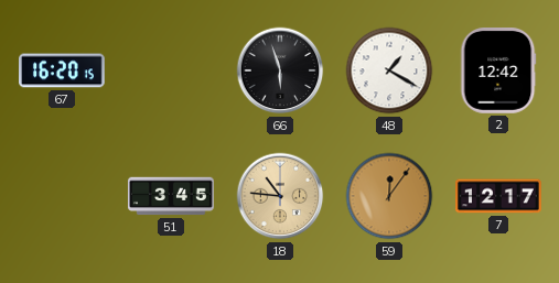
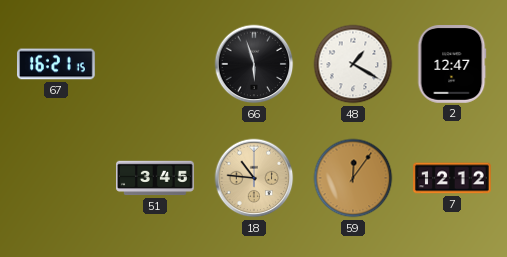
67: 16:20 -> 16:21
2: 12:42 -> 12:47
7: 12:17 -> 12:12
